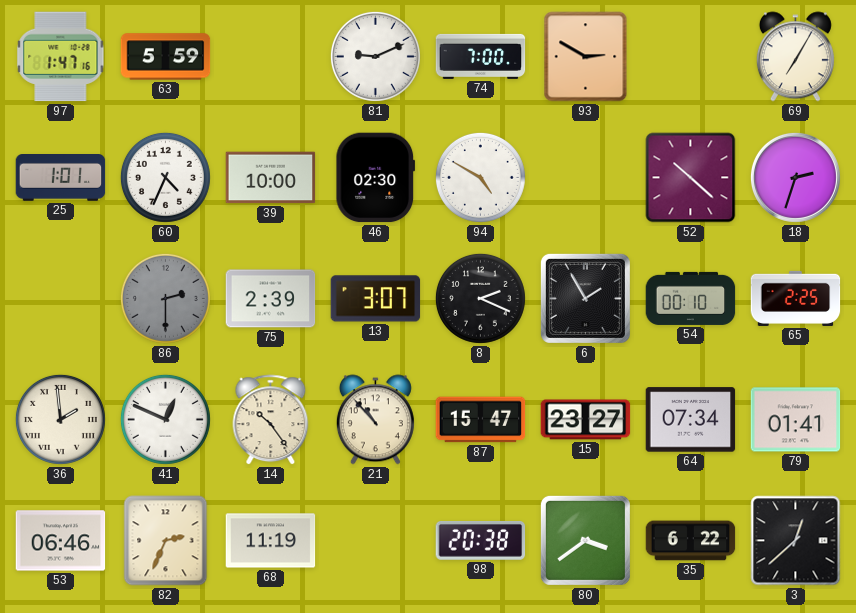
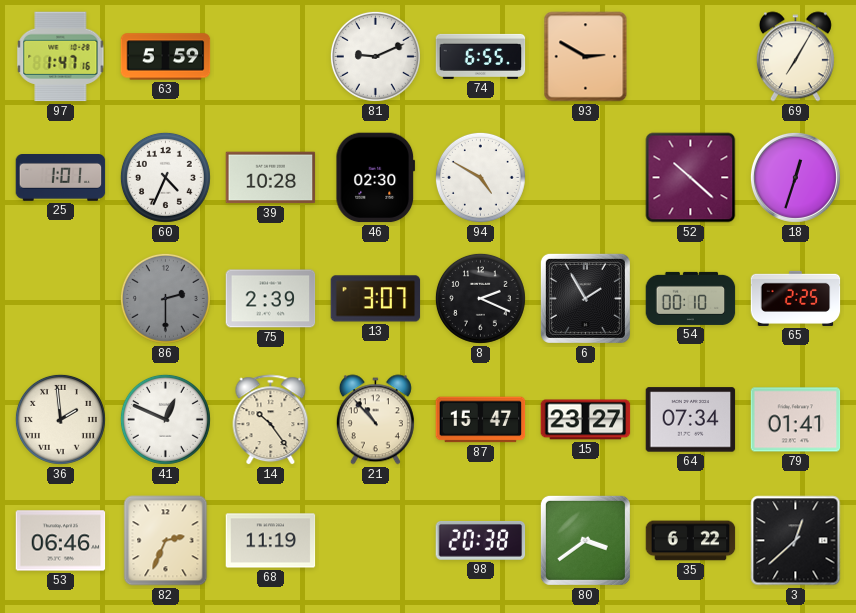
74: 7:00 -> 6:55
39: 10:00 -> 10:28
18: 2:33 -> 12:33
